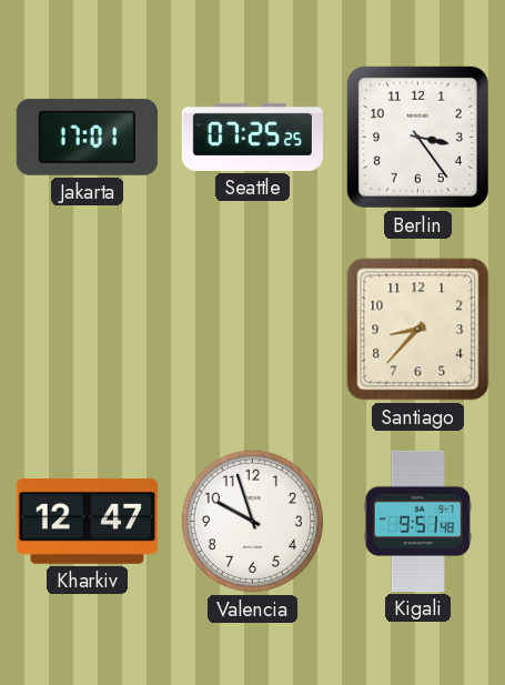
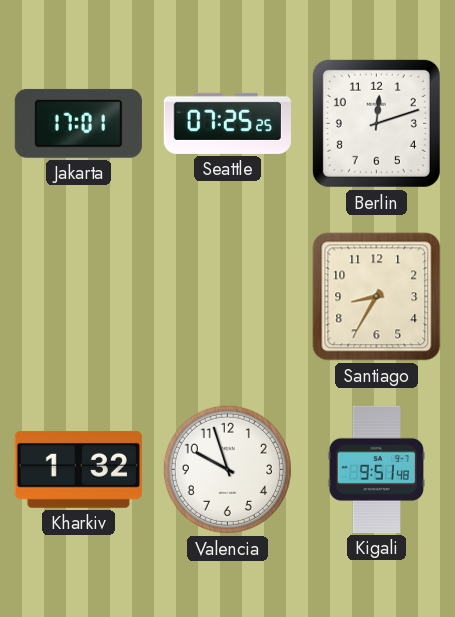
Berlin: 3:24 -> 12:12
Santiago: 8:37 -> 8:35
Kharkiv: 12:47 -> 1:32
